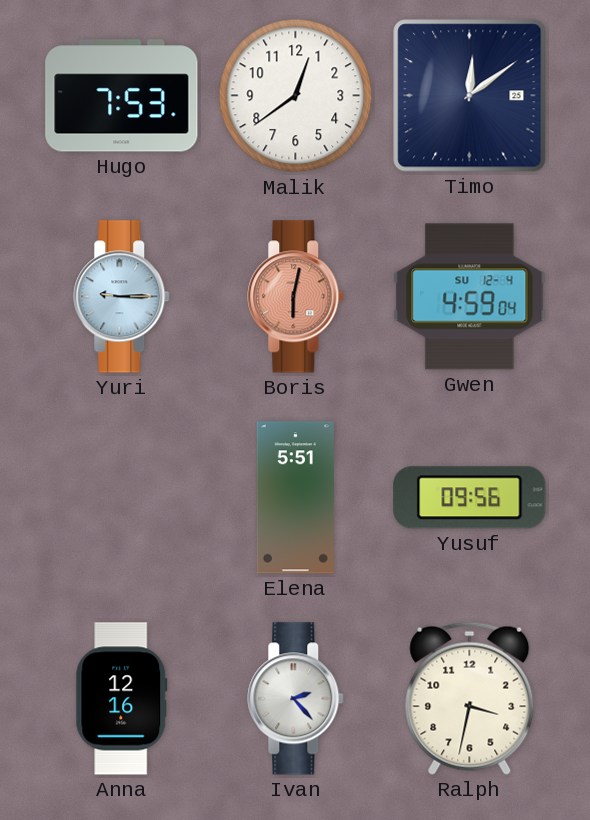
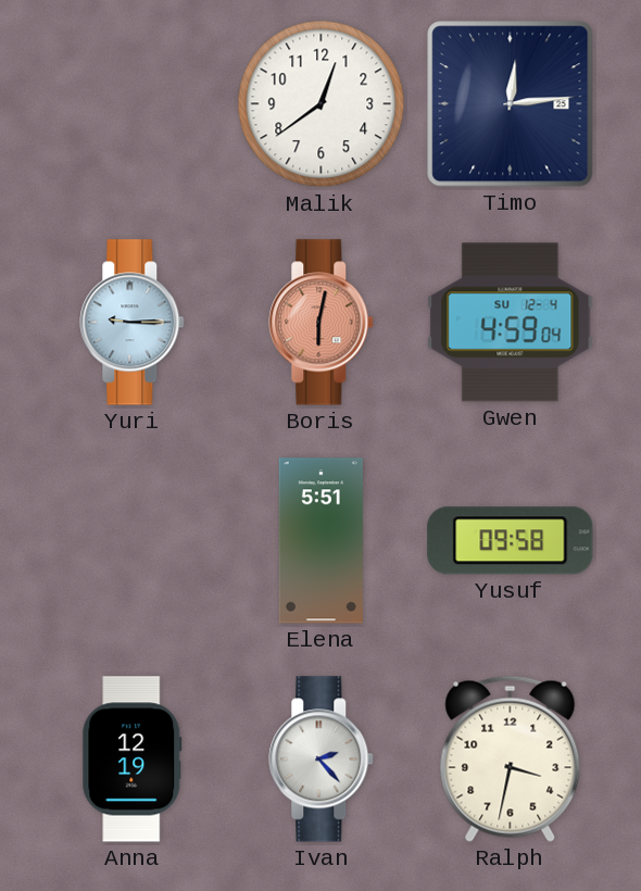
Hugo: 7:53 -> none
Timo: 12:09 -> 12:14
Yusuf: 09:56 -> 09:58
Anna: 12:16 -> 12:19
